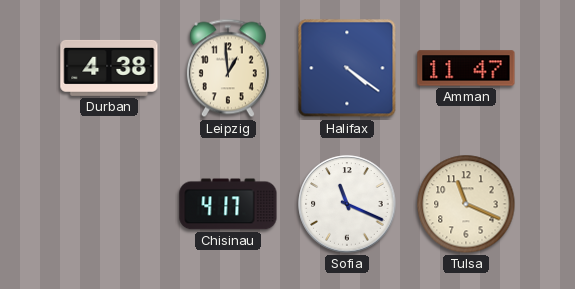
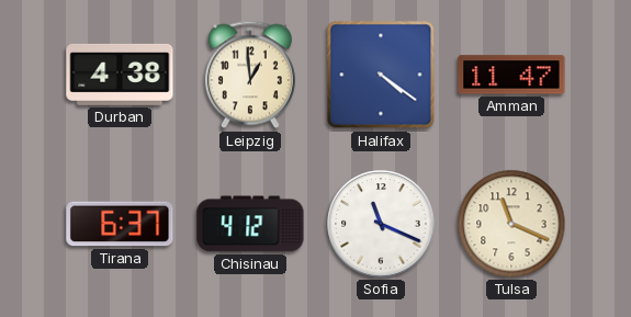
Tirana: none -> 6:37
Chisinau: 4:17 -> 4:12
